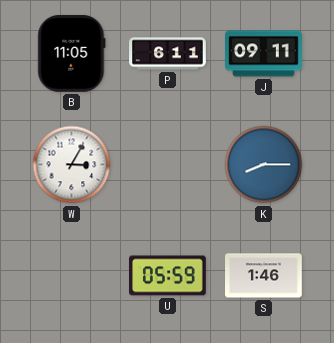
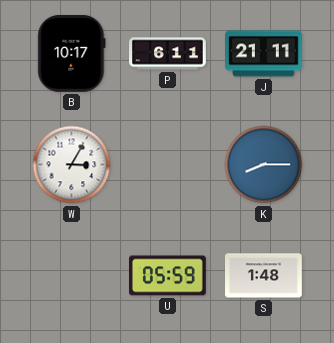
B: 11:05 -> 10:17
J: 09:11 -> 21:11
S: 1:46 -> 1:48
